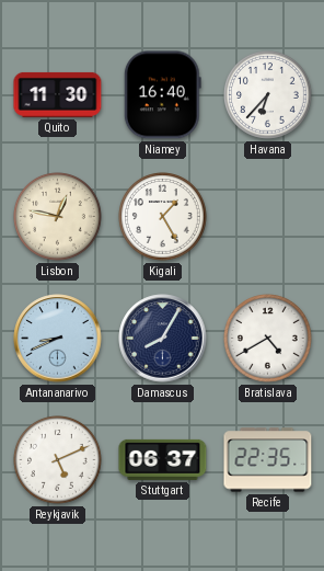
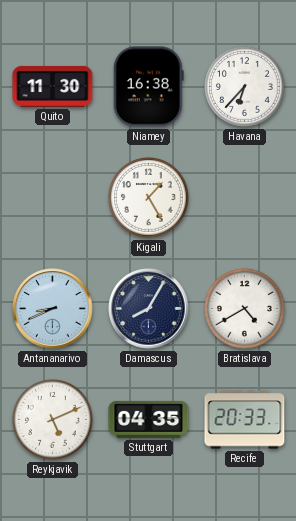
Niamey: 16:40 -> 16:38
Lisbon: 12:47 -> none
Stuttgart: 06:37 -> 04:35
Recife: 22:35 -> 20:33
